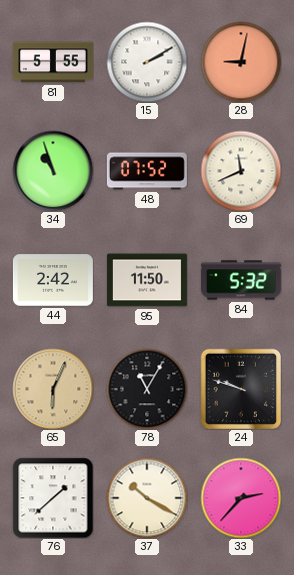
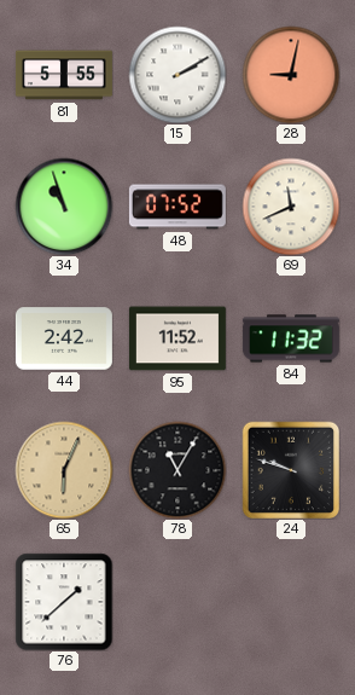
95: 11:50 -> 11:52
84: 5:32 -> 11:32
37: 10:20 -> none
33: 2:37 -> none
